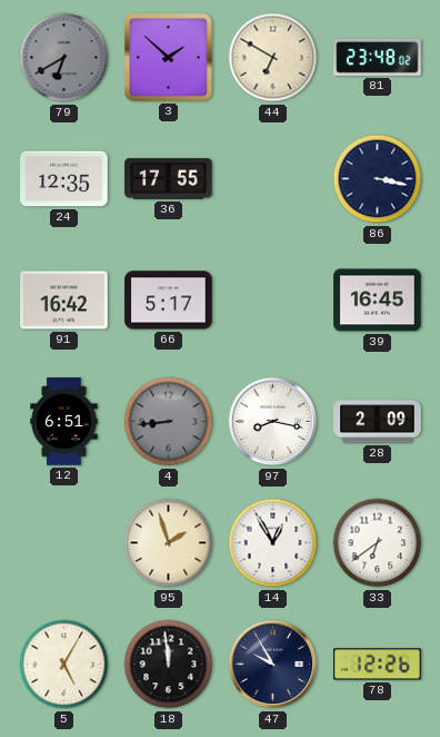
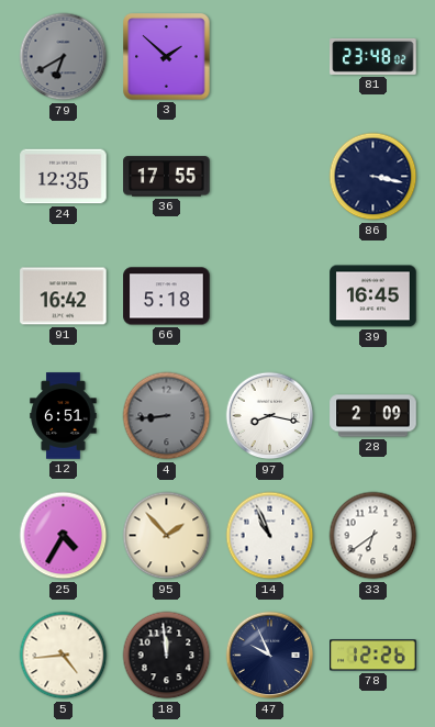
44: 6:50 -> none
66: 5:17 -> 5:18
25: none -> 4:35
95: 1:57 -> 1:53
14: 12:55 -> 10:56
5: 5:05 -> 4:44
47: 9:55 -> 9:56
